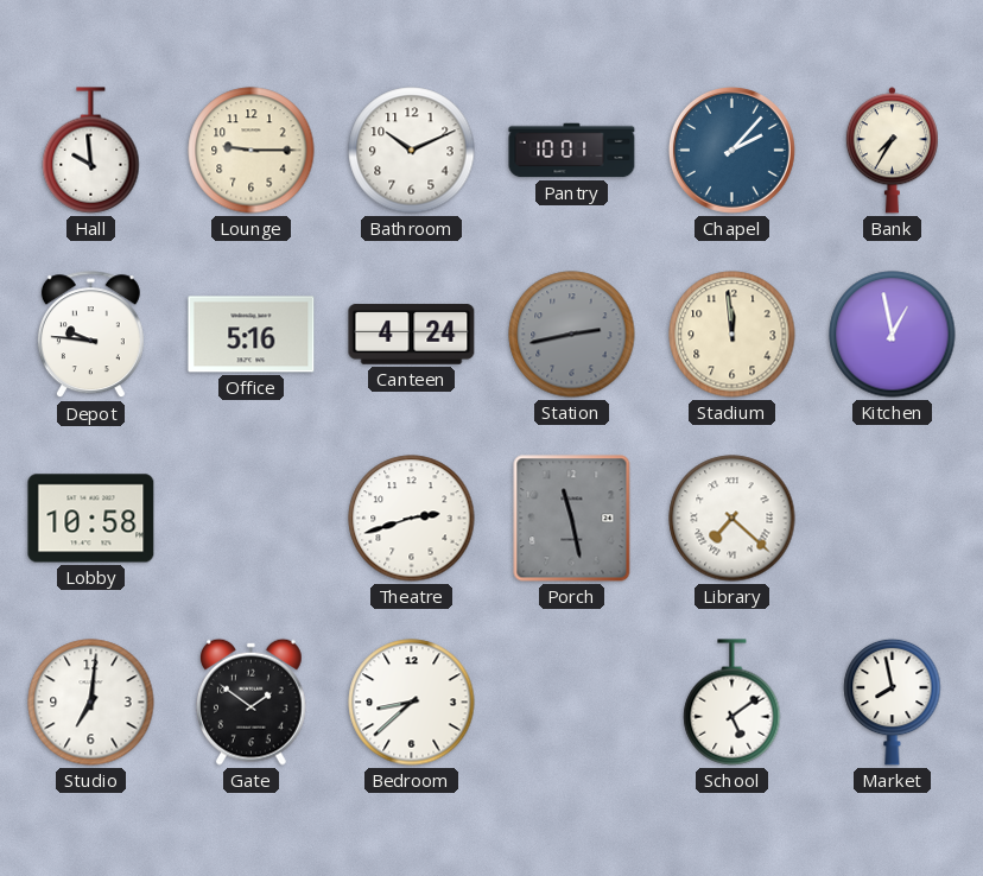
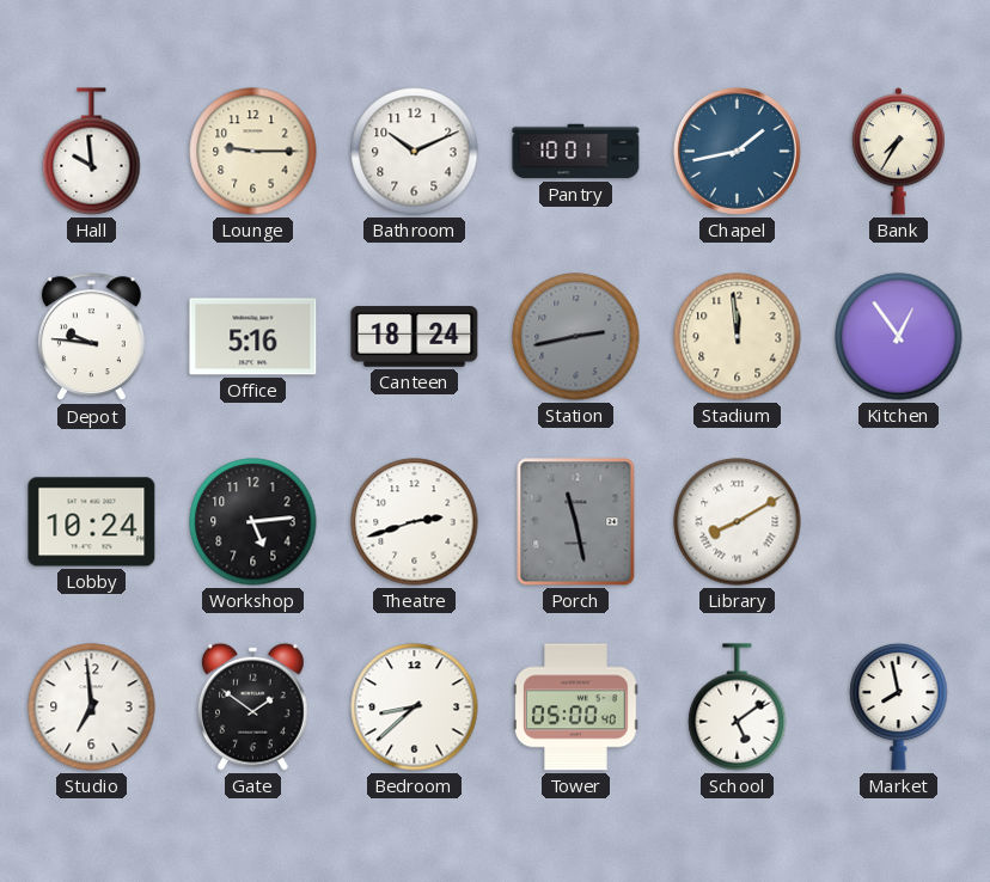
Chapel: 2:07 -> 1:43
Canteen: 4:24 -> 18:24
Kitchen: 12:58 -> 12:54
Lobby: 10:58 -> 10:24
Workshop: none -> 5:14
Library: 7:22 -> 8:10
Studio: 7:01 -> 6:59
Tower: none -> 05:00
